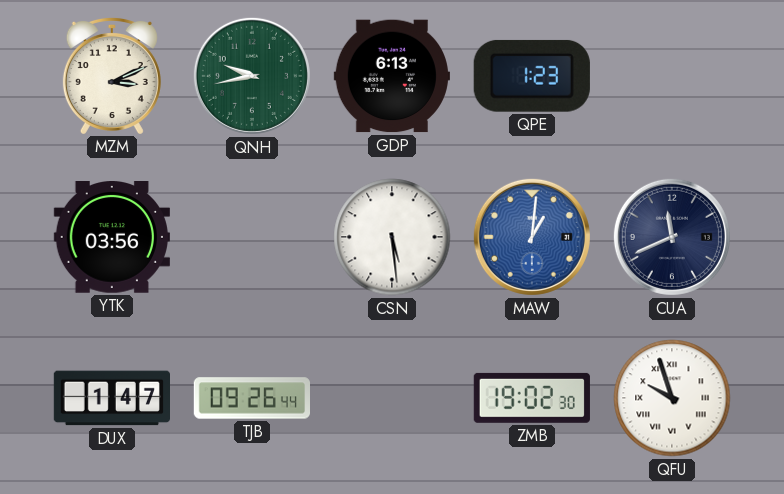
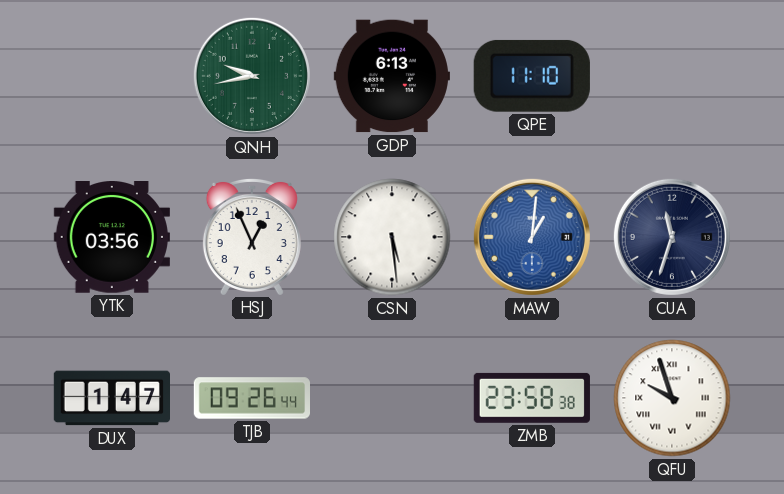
MZM: 3:11 -> none
QPE: 1:23 -> 11:10
HSJ: none -> 12:56
CUA: 11:41 -> 11:33
ZMB: 19:02 -> 23:58
